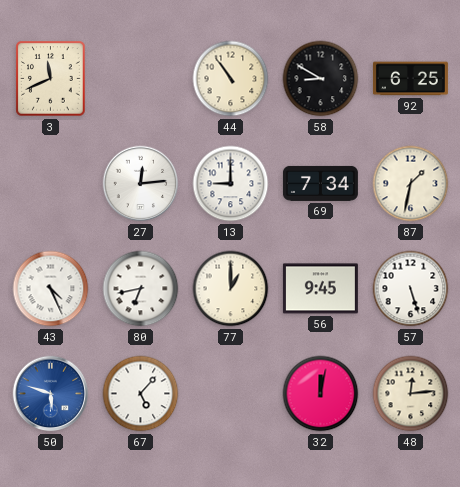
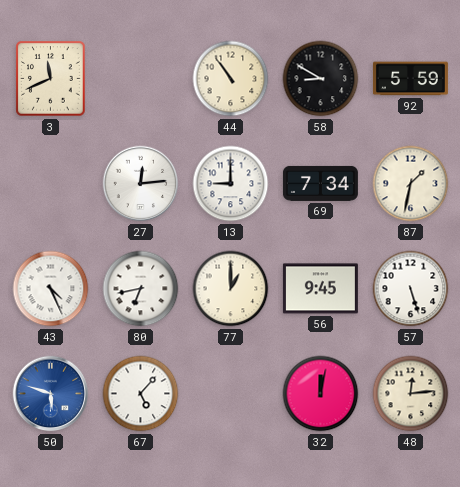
92: 6:25 -> 5:59
